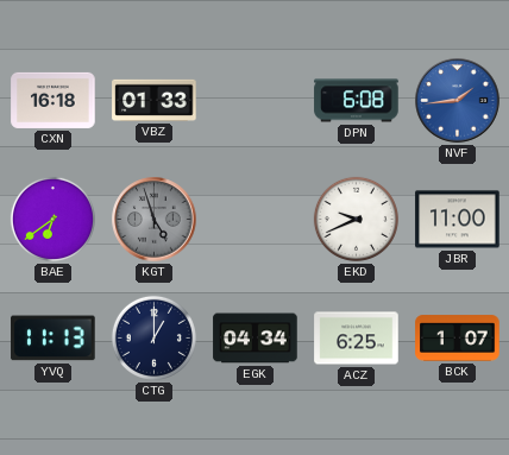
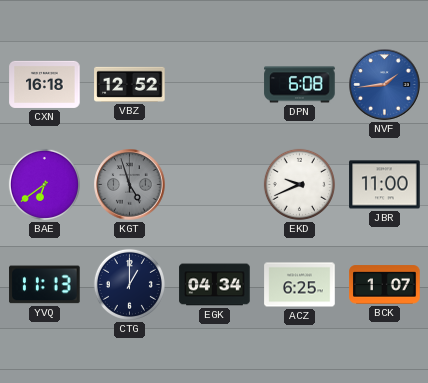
VBZ: 01:33 -> 12:52
